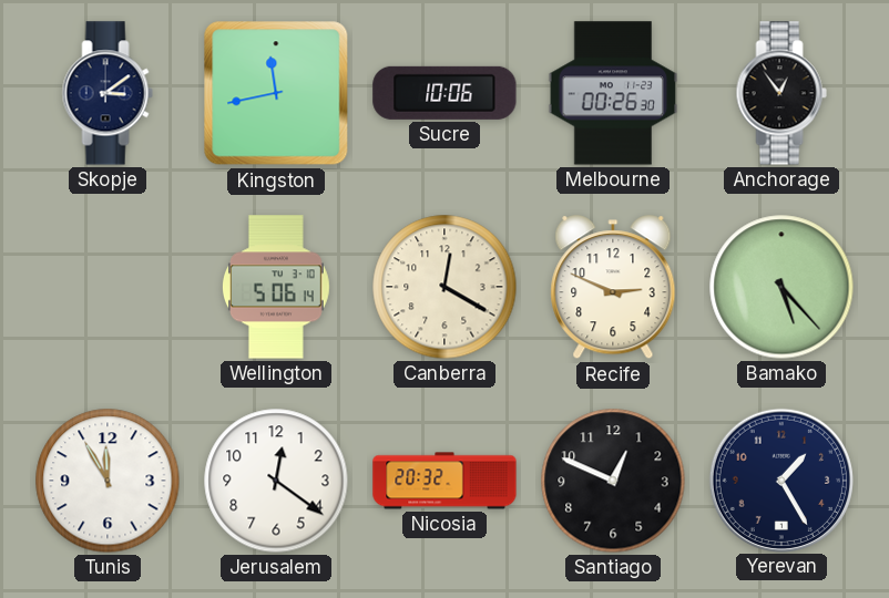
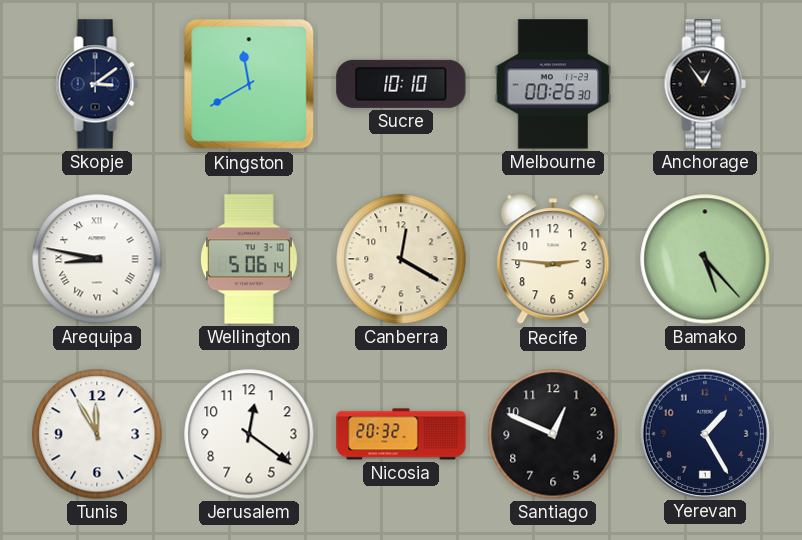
Kingston: 11:43 -> 11:40
Sucre: 10:06 -> 10:10
Arequipa: none -> 8:47
Recife: 2:49 -> 2:46
